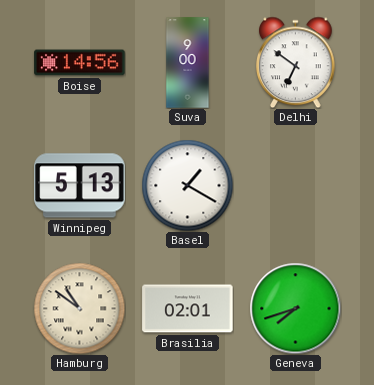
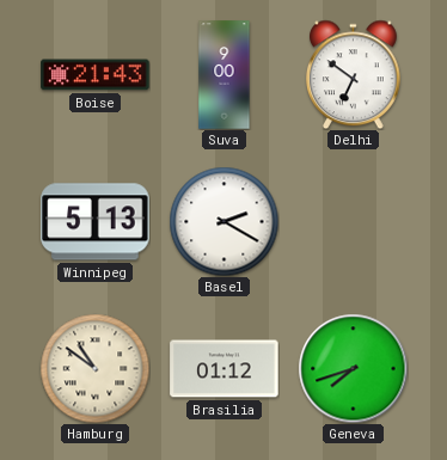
Boise: 14:56 -> 21:43
Basel: 1:20 -> 2:20
Brasilia: 02:01 -> 01:12
